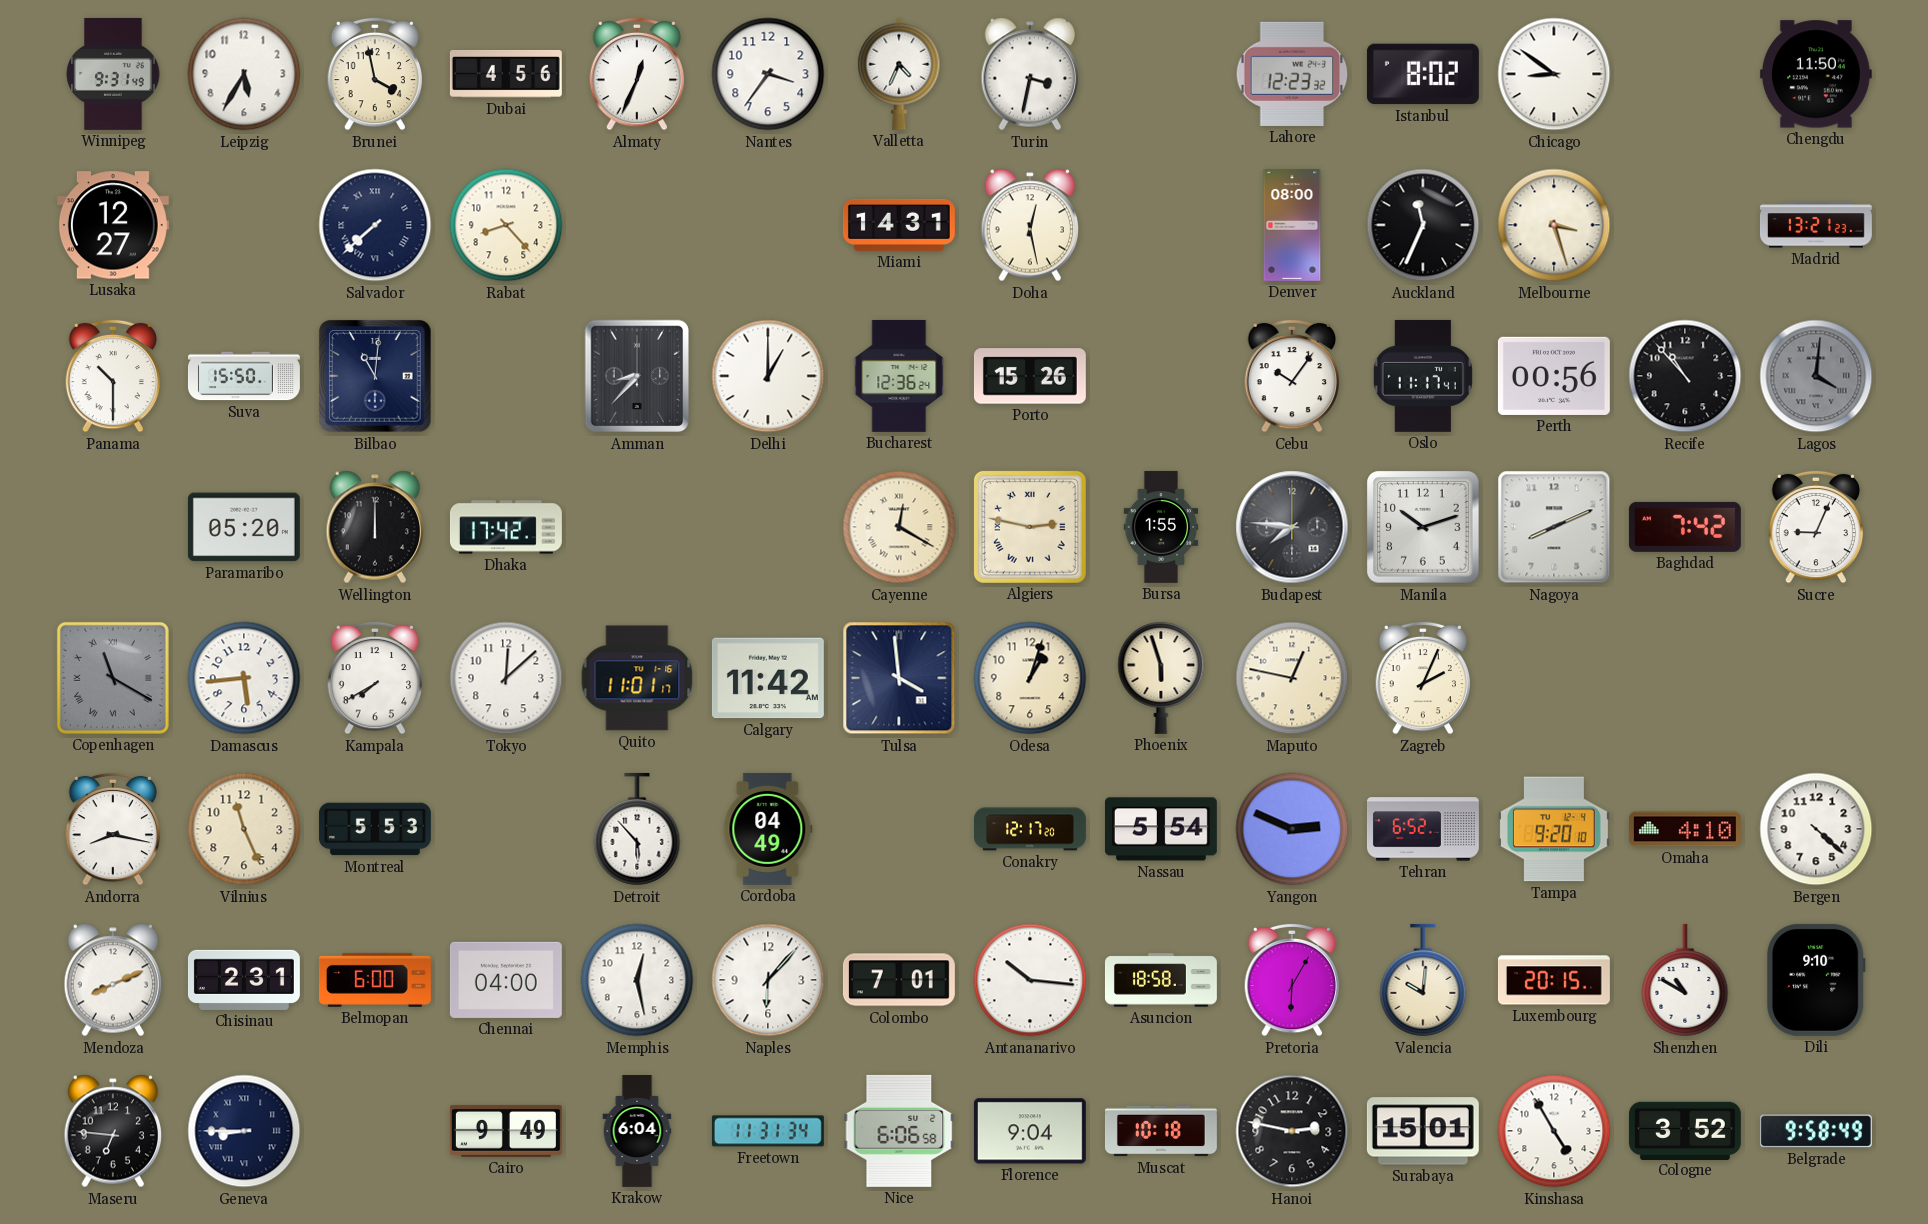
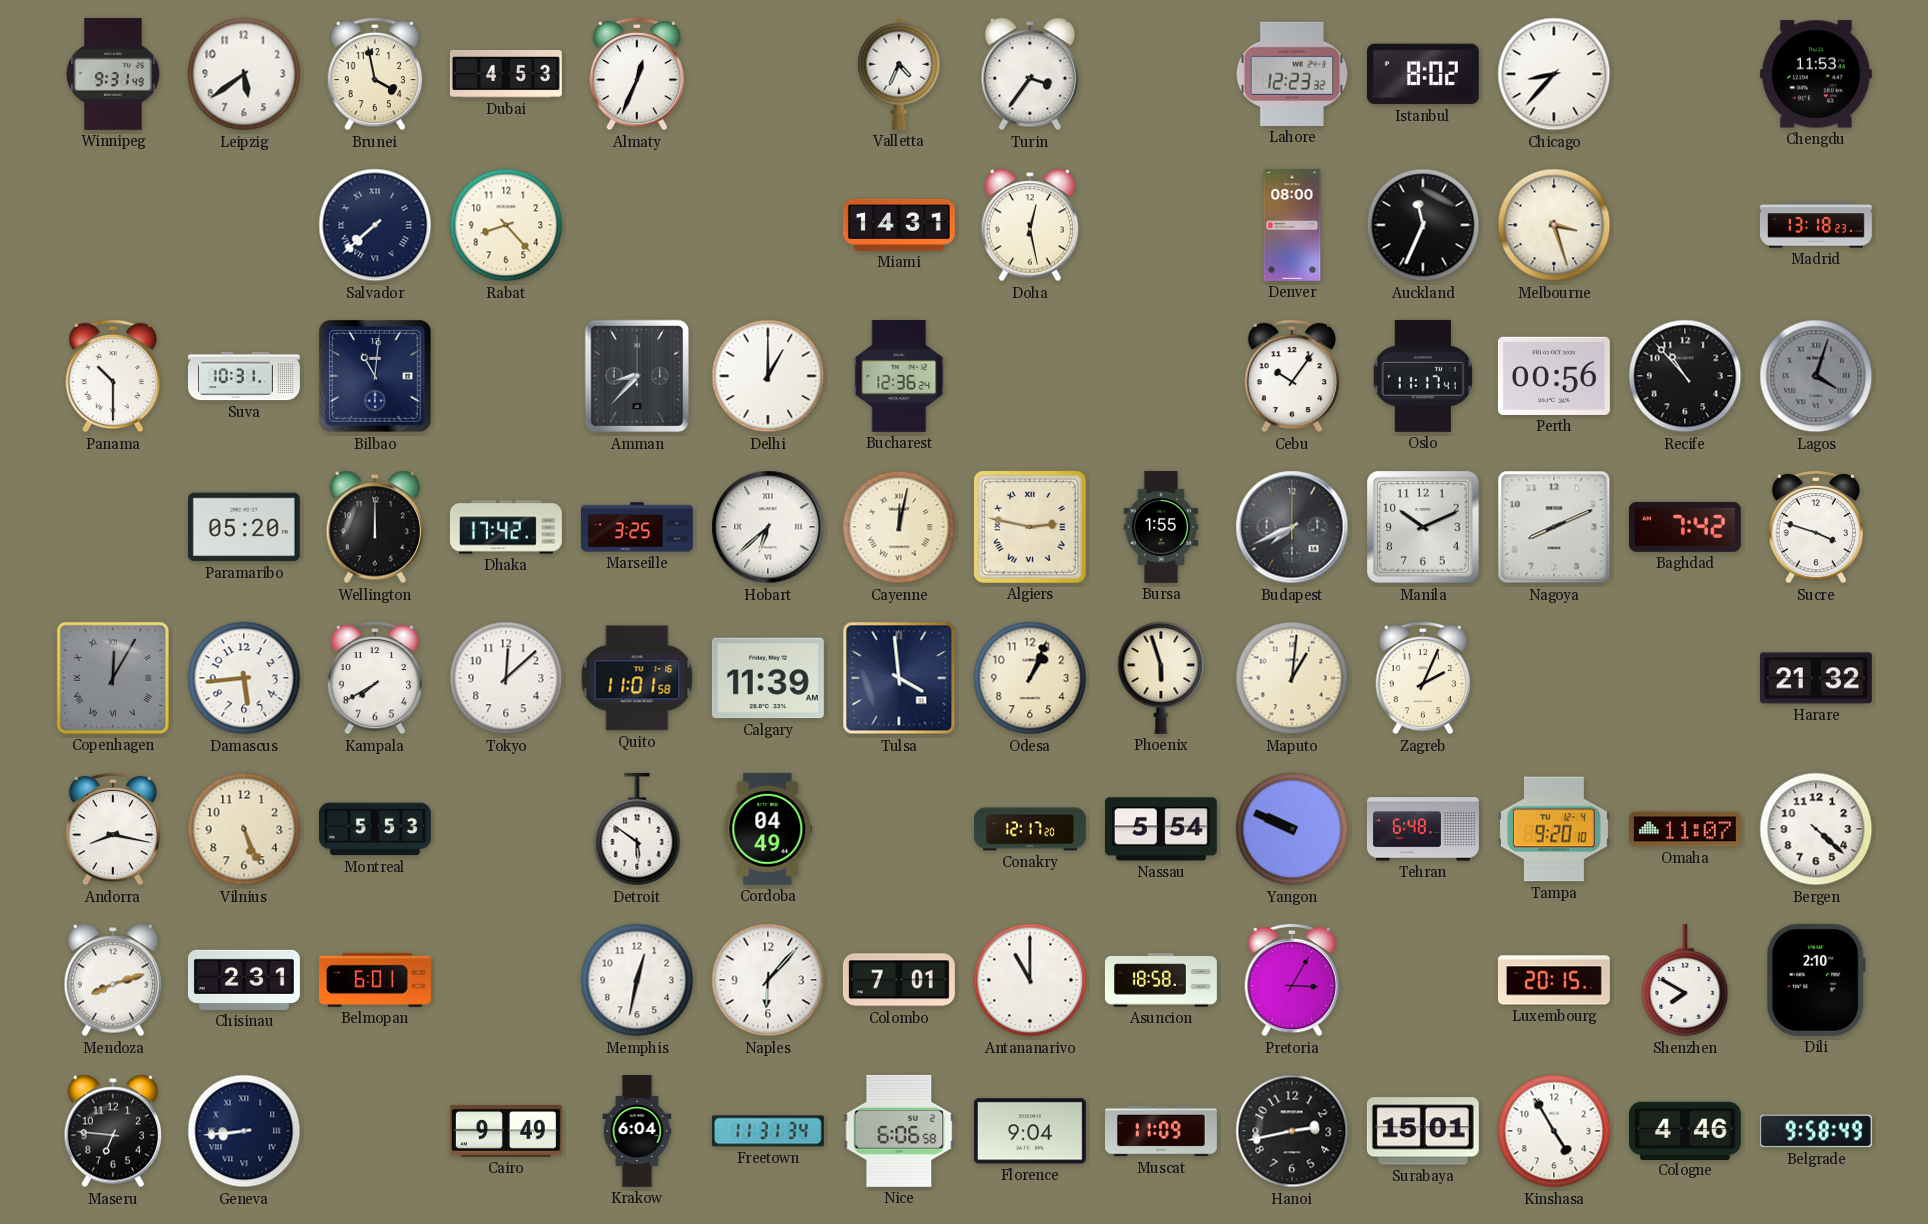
Leipzig: 5:35 -> 5:39
Dubai: 4:56 -> 4:53
Nantes: 3:36 -> none
Turin: 3:32 -> 3:36
Chicago: 8:51 -> 8:37
Chengdu: 11:50 -> 11:53
Lusaka: 12:27 -> none
Madrid: 13:21 -> 13:18
Suva: 15:50 -> 10:31
Porto: 15:26 -> none
Lagos: 4:01 -> 4:03
Marseille: none -> 3:25
Hobart: none -> 6:38
Cayenne: 12:20 -> 12:02
Budapest: 7:46 -> 7:41
Manila: 10:12 -> 10:11
Sucre: 9:04 -> 3:48
Copenhagen: 11:20 -> 12:05
Quito: 11:01:17 -> 11:01:58
Calgary: 11:42 -> 11:39
Odesa: 1:03 -> 1:04
Maputo: 12:47 -> 1:01
Harare: none -> 21:32
Vilnius: 11:26 -> 5:26
Detroit: 5:53 -> 5:51
Yangon: 2:49 -> 9:49
Tehran: 6:52 -> 6:48
Omaha: 4:10 -> 11:07
Mendoza: 8:11 -> 8:12
Belmopan: 6:00 -> 6:01
Chennai: 04:00 -> none
Memphis: 12:28 -> 12:32
Antananarivo: 10:16 -> 11:00
Pretoria: 6:05 -> 3:05
Valencia: 10:01 -> none
Shenzhen: 10:50 -> 7:50
Dili: 9:10 -> 2:10
Geneva: 8:45 -> 8:44
Muscat: 10:18 -> 11:09
Hanoi: 2:47 -> 2:43
Cologne: 3:52 -> 4:46
